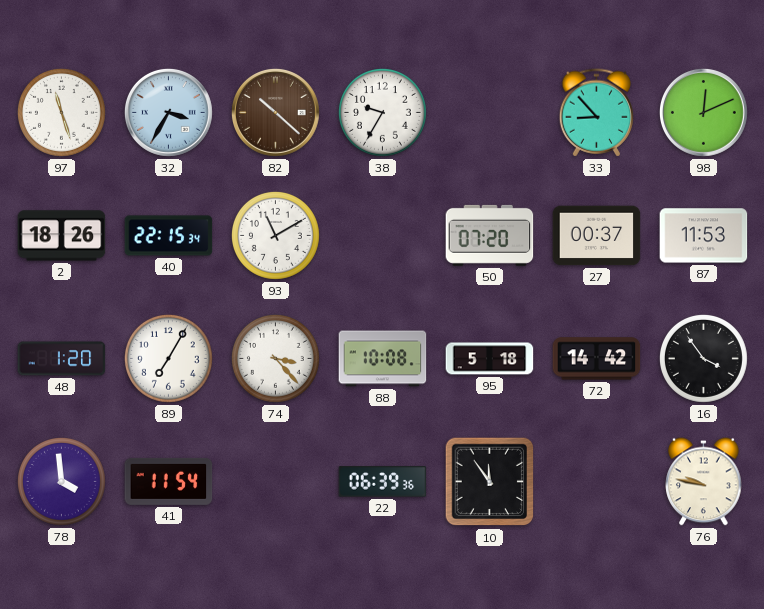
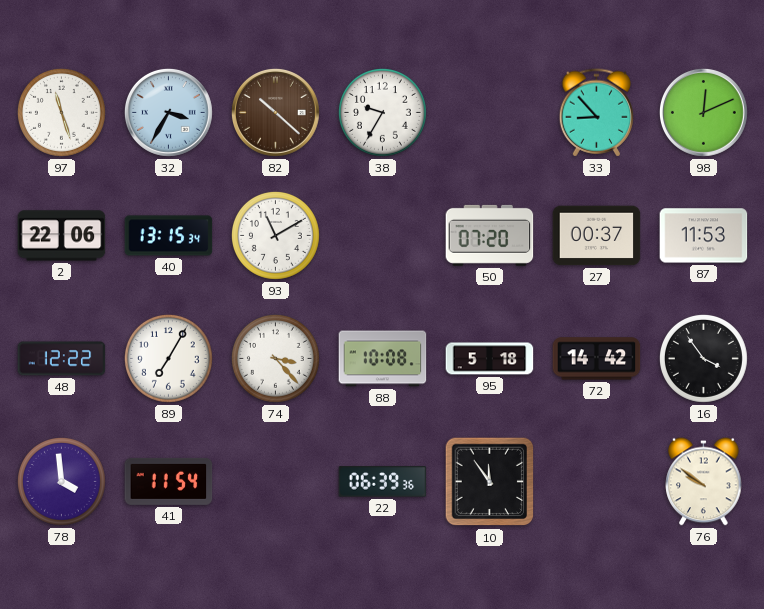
2: 18:26 -> 22:06
40: 22:15 -> 13:15
48: 1:20 -> 12:22
76: 9:47 -> 9:51
